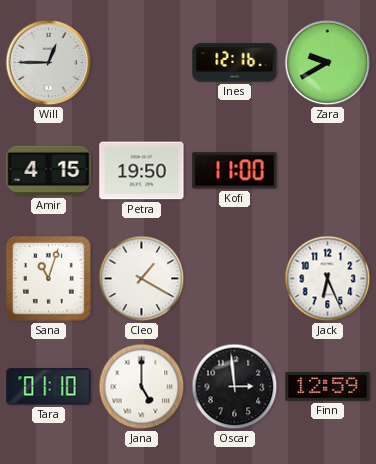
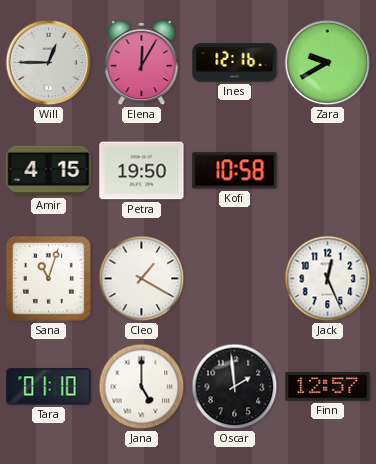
Elena: none -> 12:05
Kofi: 11:00 -> 10:58
Jack: 6:26 -> 12:26
Oscar: 2:59 -> 1:59
Finn: 12:59 -> 12:57
